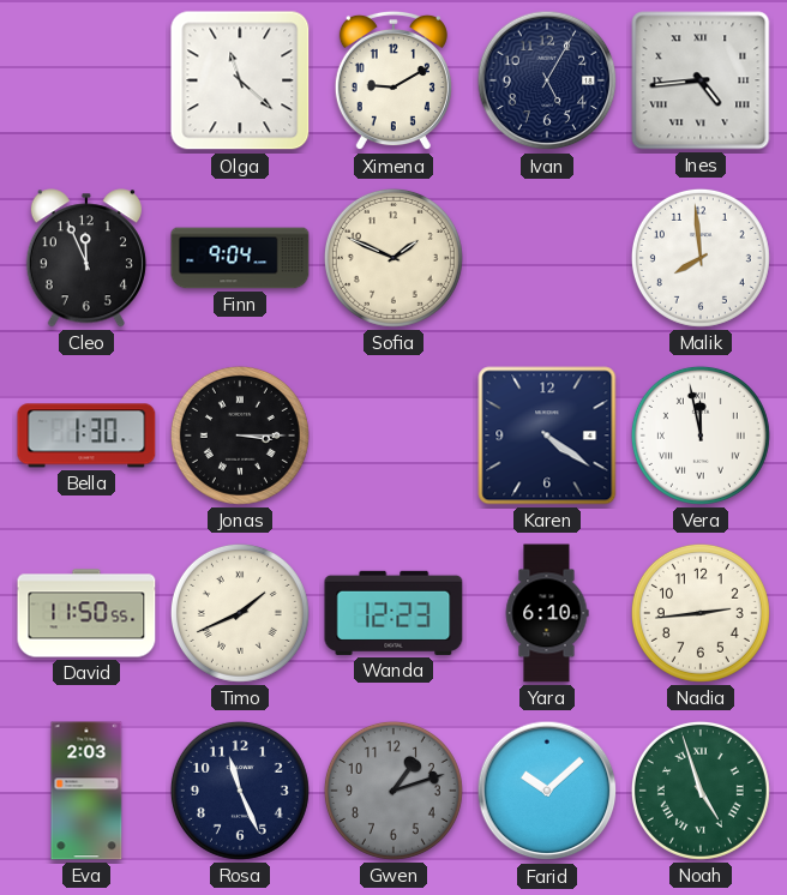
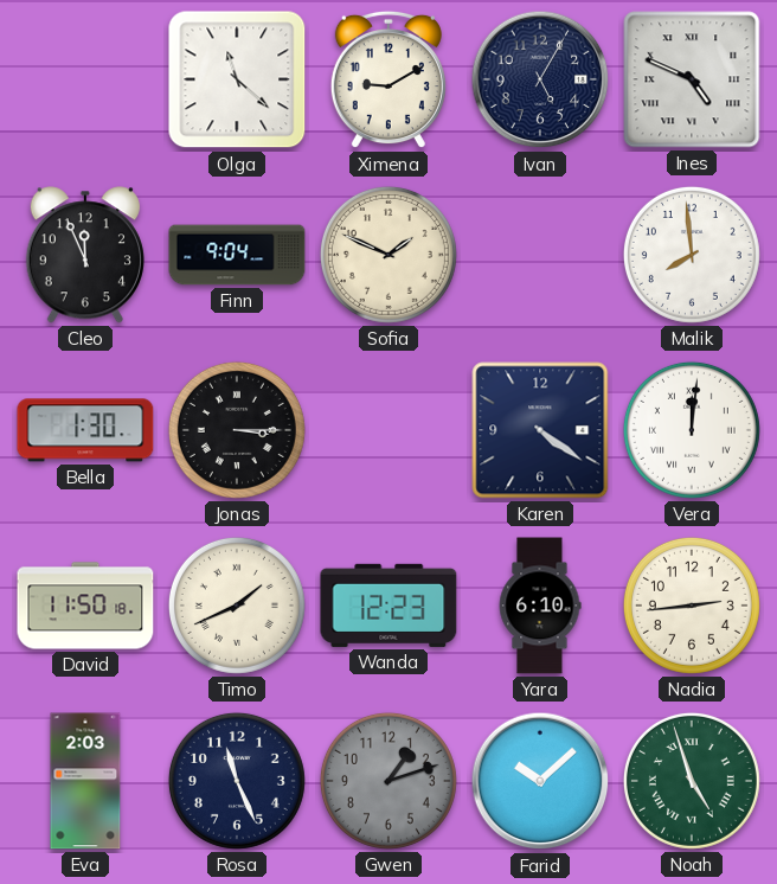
Ines: 4:44 -> 4:49
Vera: 11:58 -> 12:01
David: 11:50:55 -> 11:50:18
